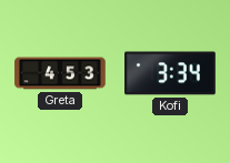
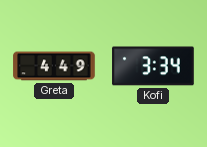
Greta: 4:53 -> 4:49
